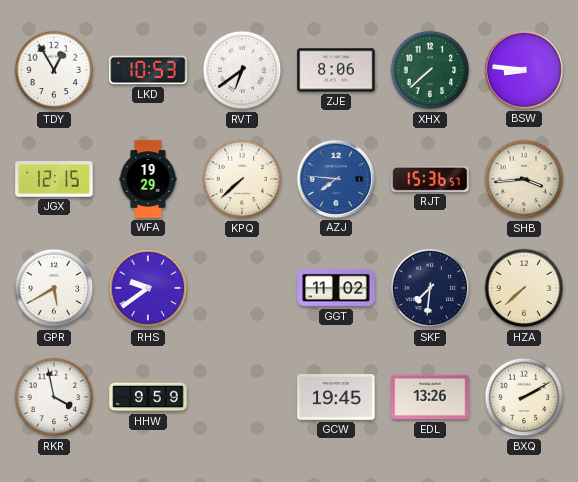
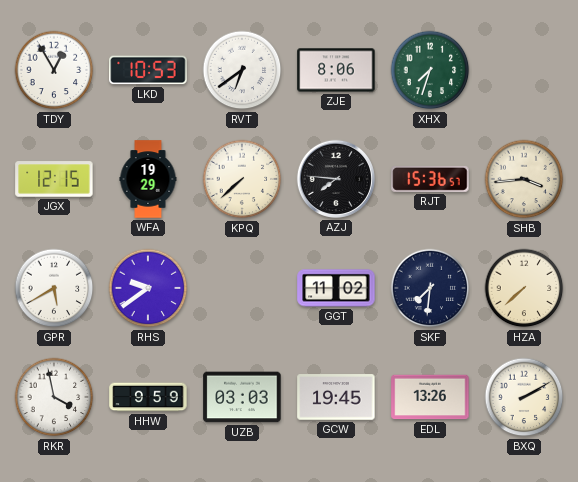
XHX: 7:38 -> 7:33
BSW: 8:46 -> none
AZJ dial: blue -> black
UZB: none -> 03:03
